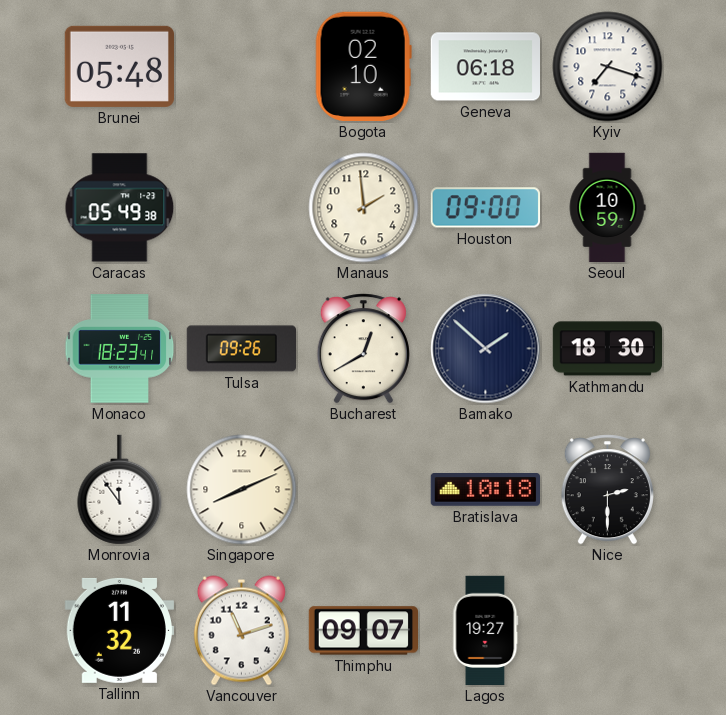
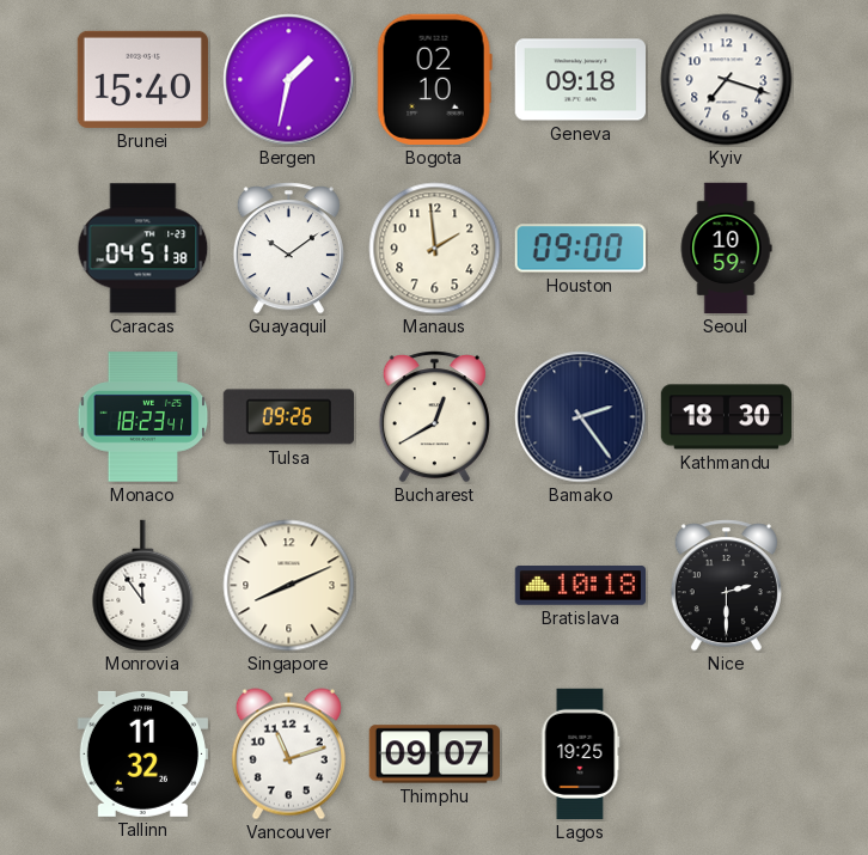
Brunei: 05:48 -> 15:40
Bergen: none -> 1:32
Geneva: 06:18 -> 09:18
Caracas: 05:49 -> 04:51
Guayaquil: none -> 10:09
Bamako: 1:52 -> 2:24
Lagos: 19:27 -> 19:25
